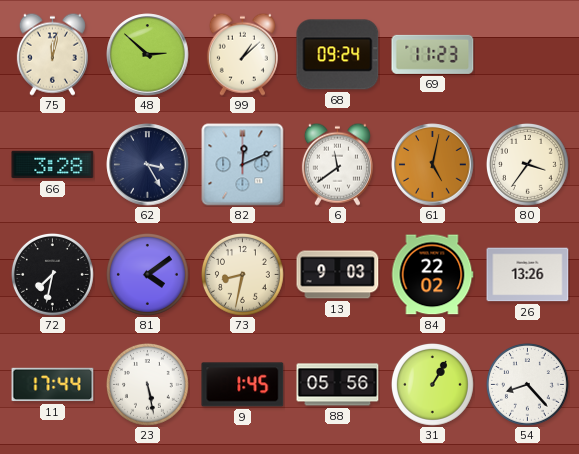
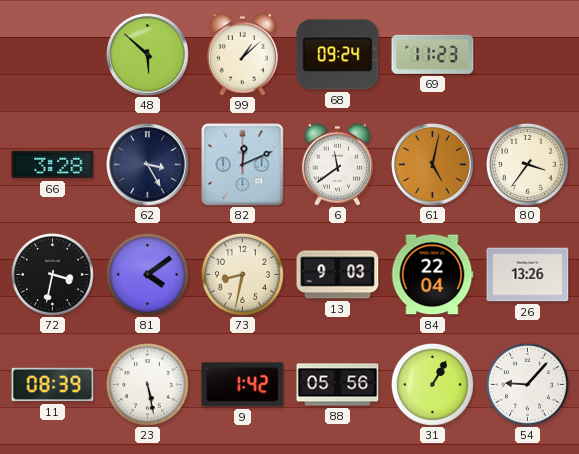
75: 12:02 -> none
48: 2:52 -> 5:52
72: 7:32 -> 3:32
84: 22:02 -> 22:04
11: 17:44 -> 08:39
9: 1:45 -> 1:42
54: 8:23 -> 9:07
